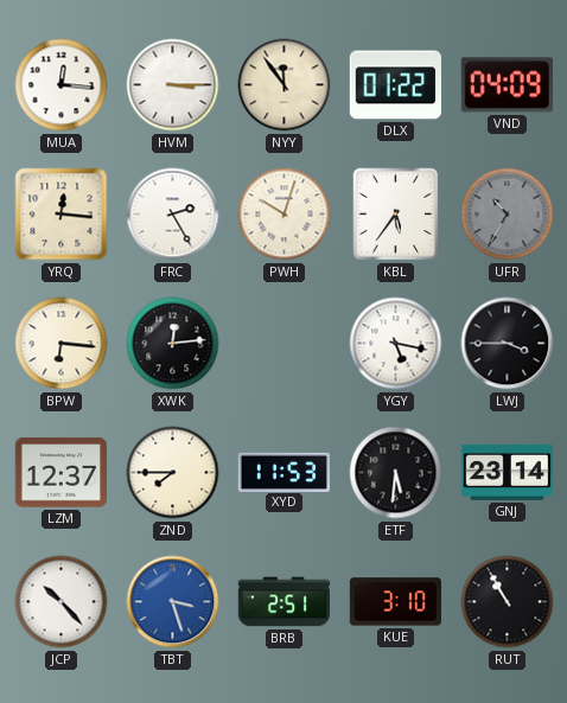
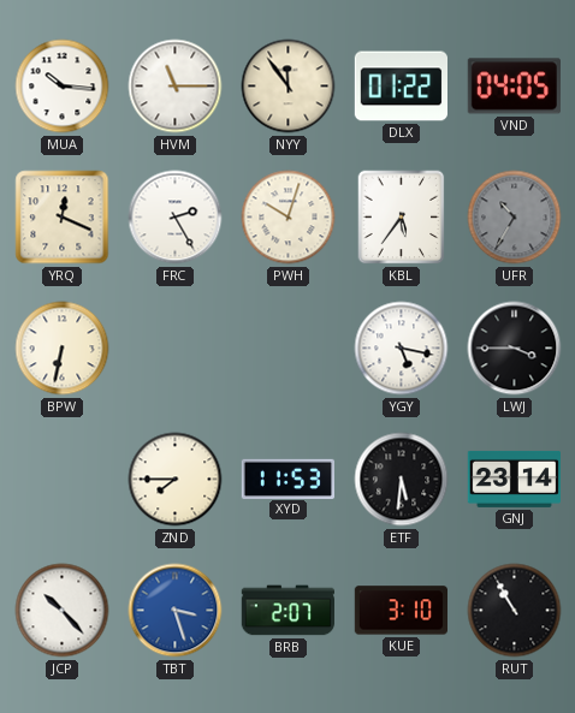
MUA: 12:16 -> 10:16
HVM: 3:15 -> 11:15
VND: 04:09 -> 04:05
YRQ: 12:16 -> 12:19
BPW: 6:16 -> 6:32
XWK: 12:14 -> none
LZM: 12:37 -> none
BRB: 2:51 -> 2:07
